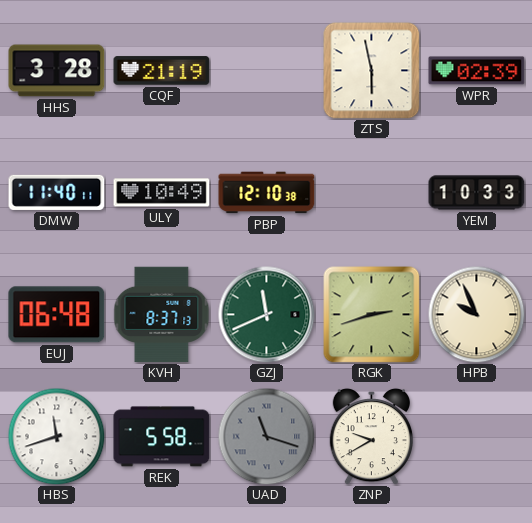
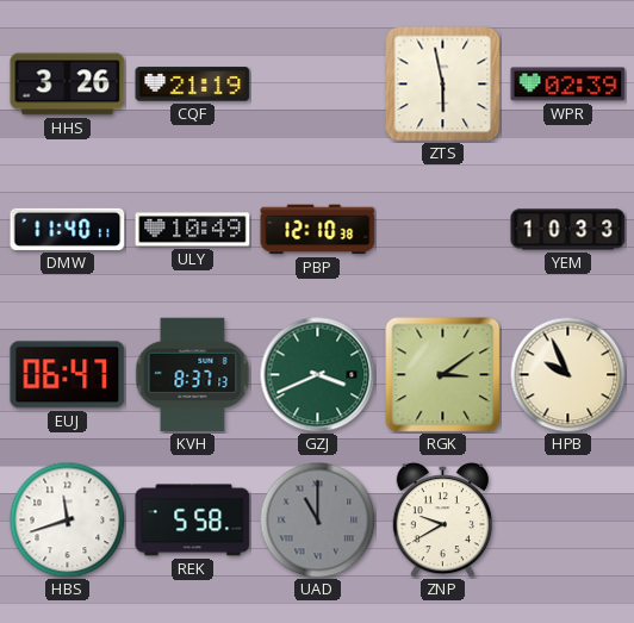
HHS: 3:28 -> 3:26
EUJ: 06:48 -> 06:47
GZJ: 11:41 -> 3:41
RGK: 2:42 -> 3:09
UAD: 11:18 -> 11:00
